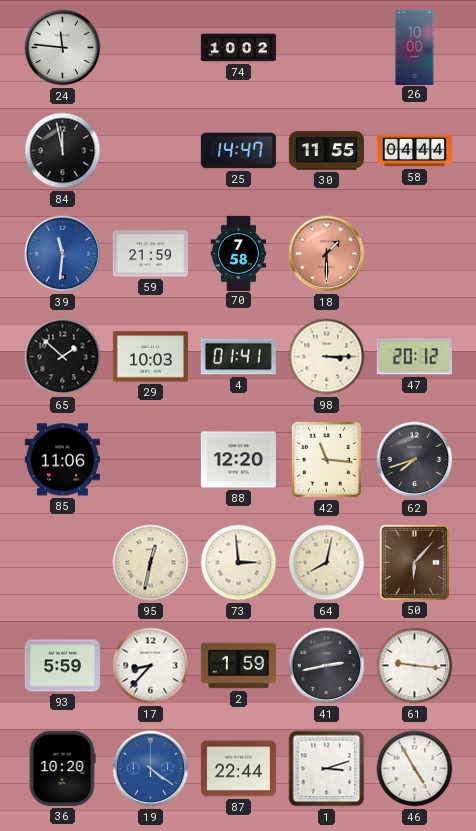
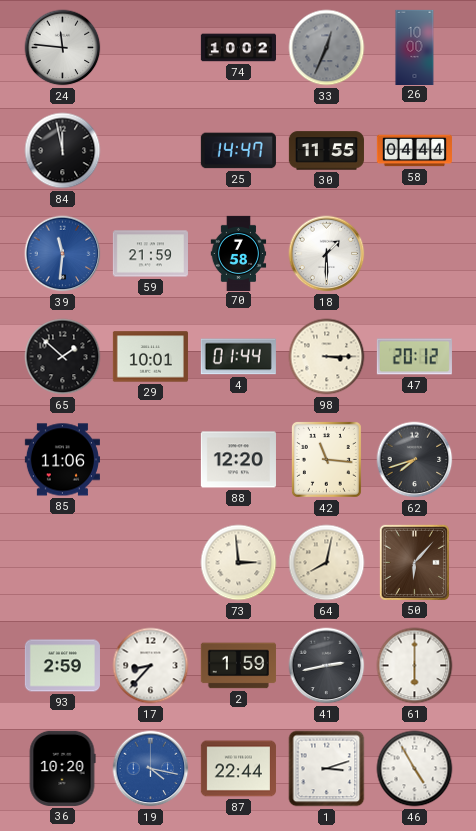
33: none -> 12:34
18 dial: salmon -> white
29: 10:03 -> 10:01
4: 01:41 -> 01:44
95: 12:32 -> none
93: 5:59 -> 2:59
61: 9:16 -> 6:00
19: 4:21 -> 4:17
